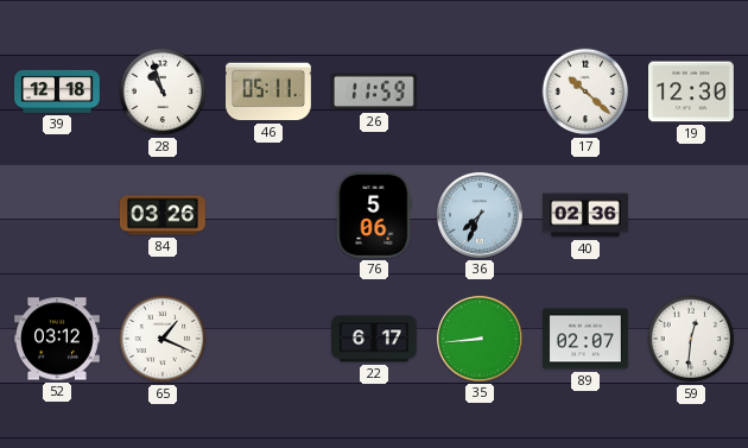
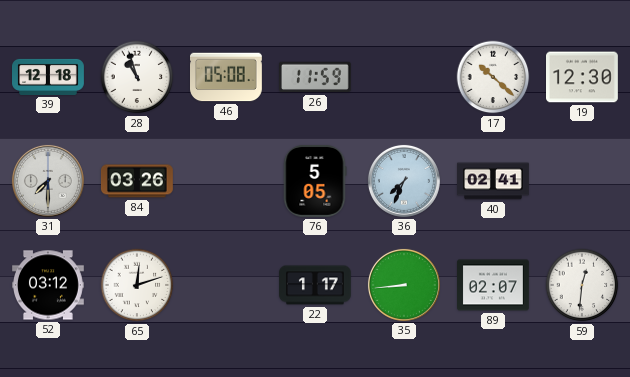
46: 05:11 -> 05:08
31: none -> 7:30
76: 5:06 -> 5:05
40: 02:36 -> 02:41
65: 1:19 -> 12:12
22: 6:17 -> 1:17
